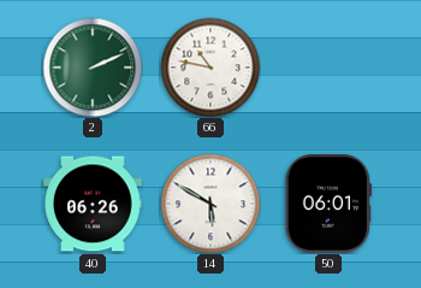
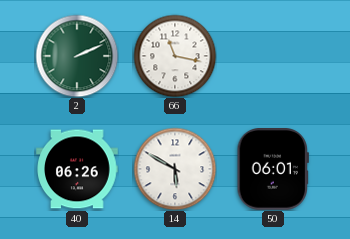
66: 10:47 -> 11:17
